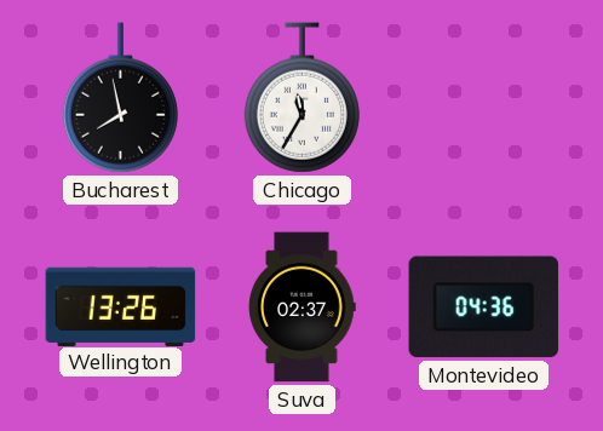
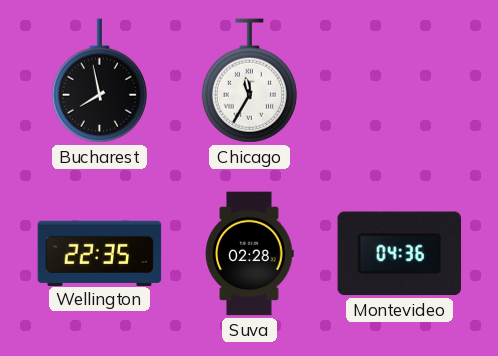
Wellington: 13:26 -> 22:35
Suva: 02:37 -> 02:28
